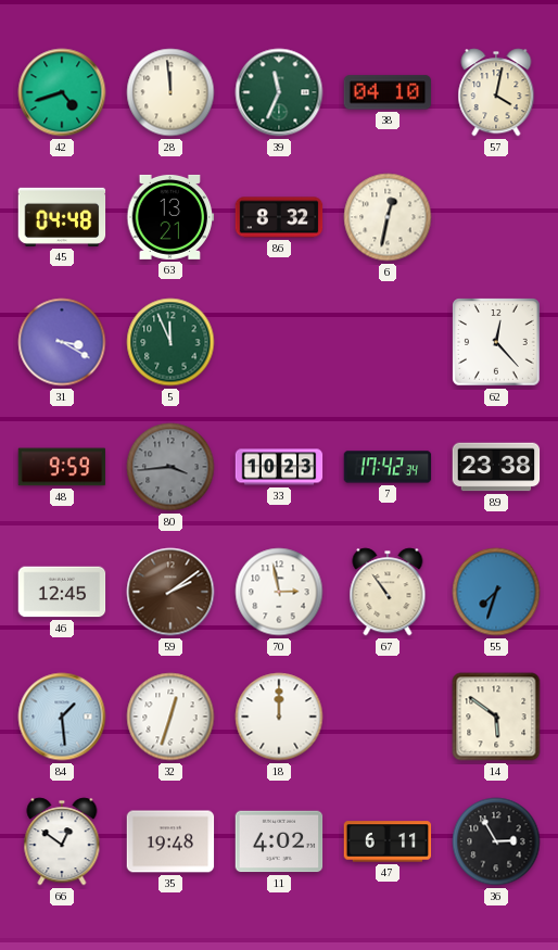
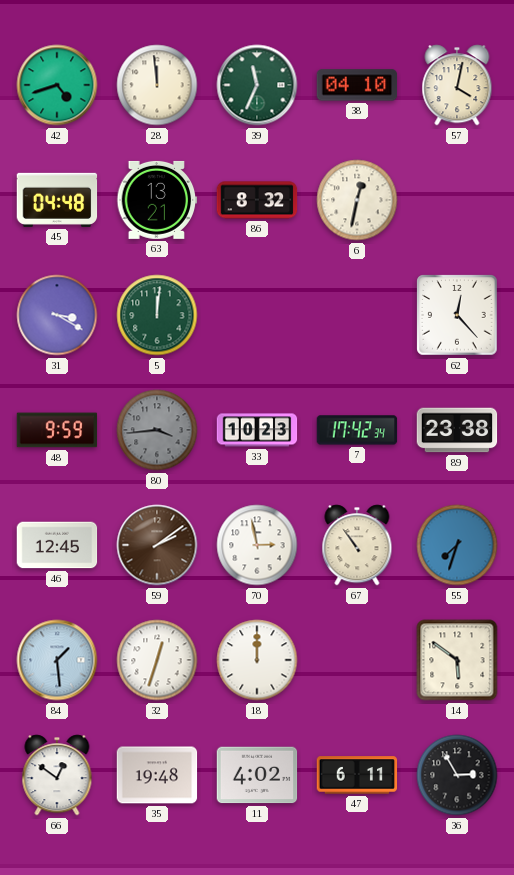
5: 11:56 -> 12:01
